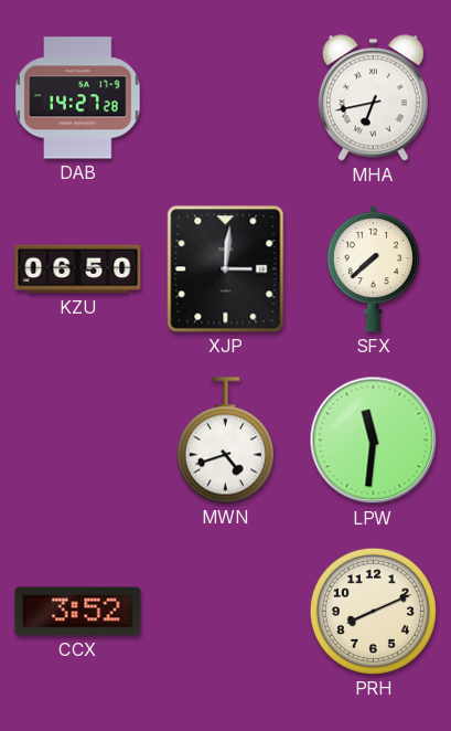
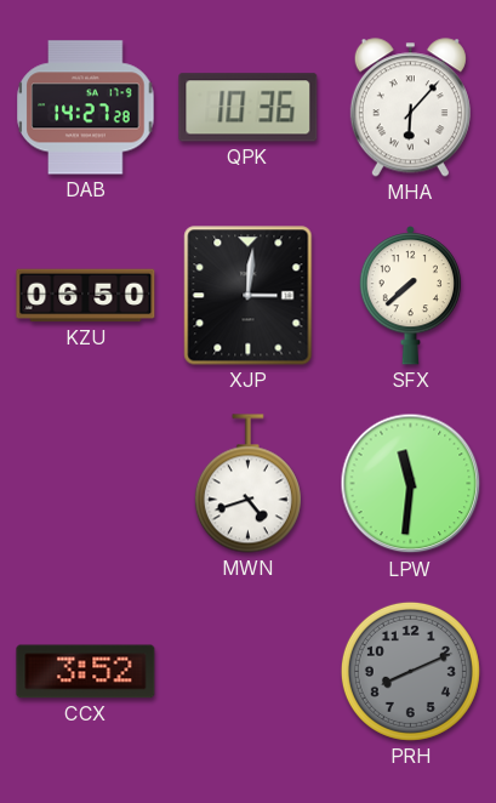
QPK: none -> 10:36
MHA: 6:43 -> 6:07
PRH dial: cream -> grey
